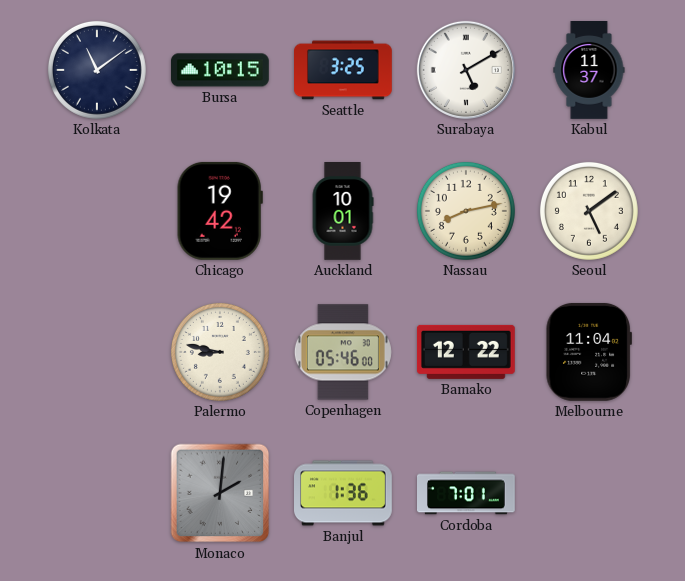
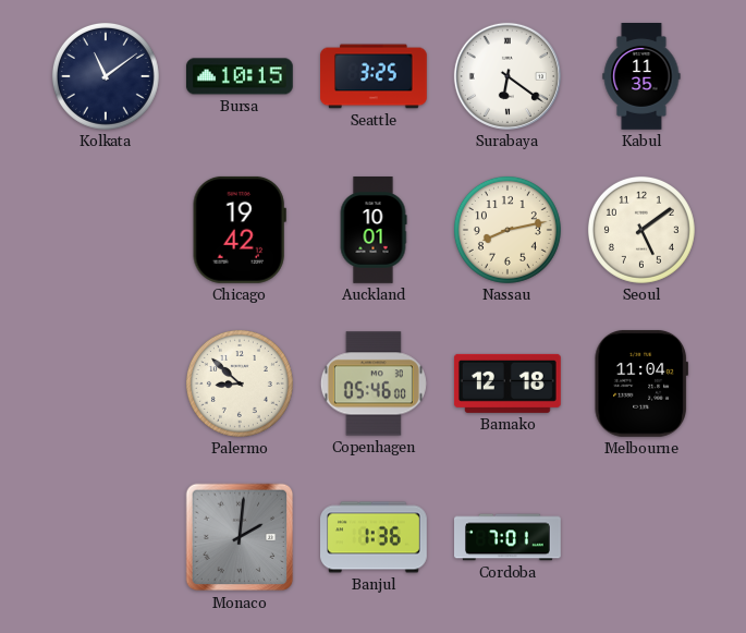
Surabaya: 5:10 -> 6:21
Kabul: 11:37 -> 11:35
Palermo: 8:47 -> 8:52
Bamako: 12:22 -> 12:18
